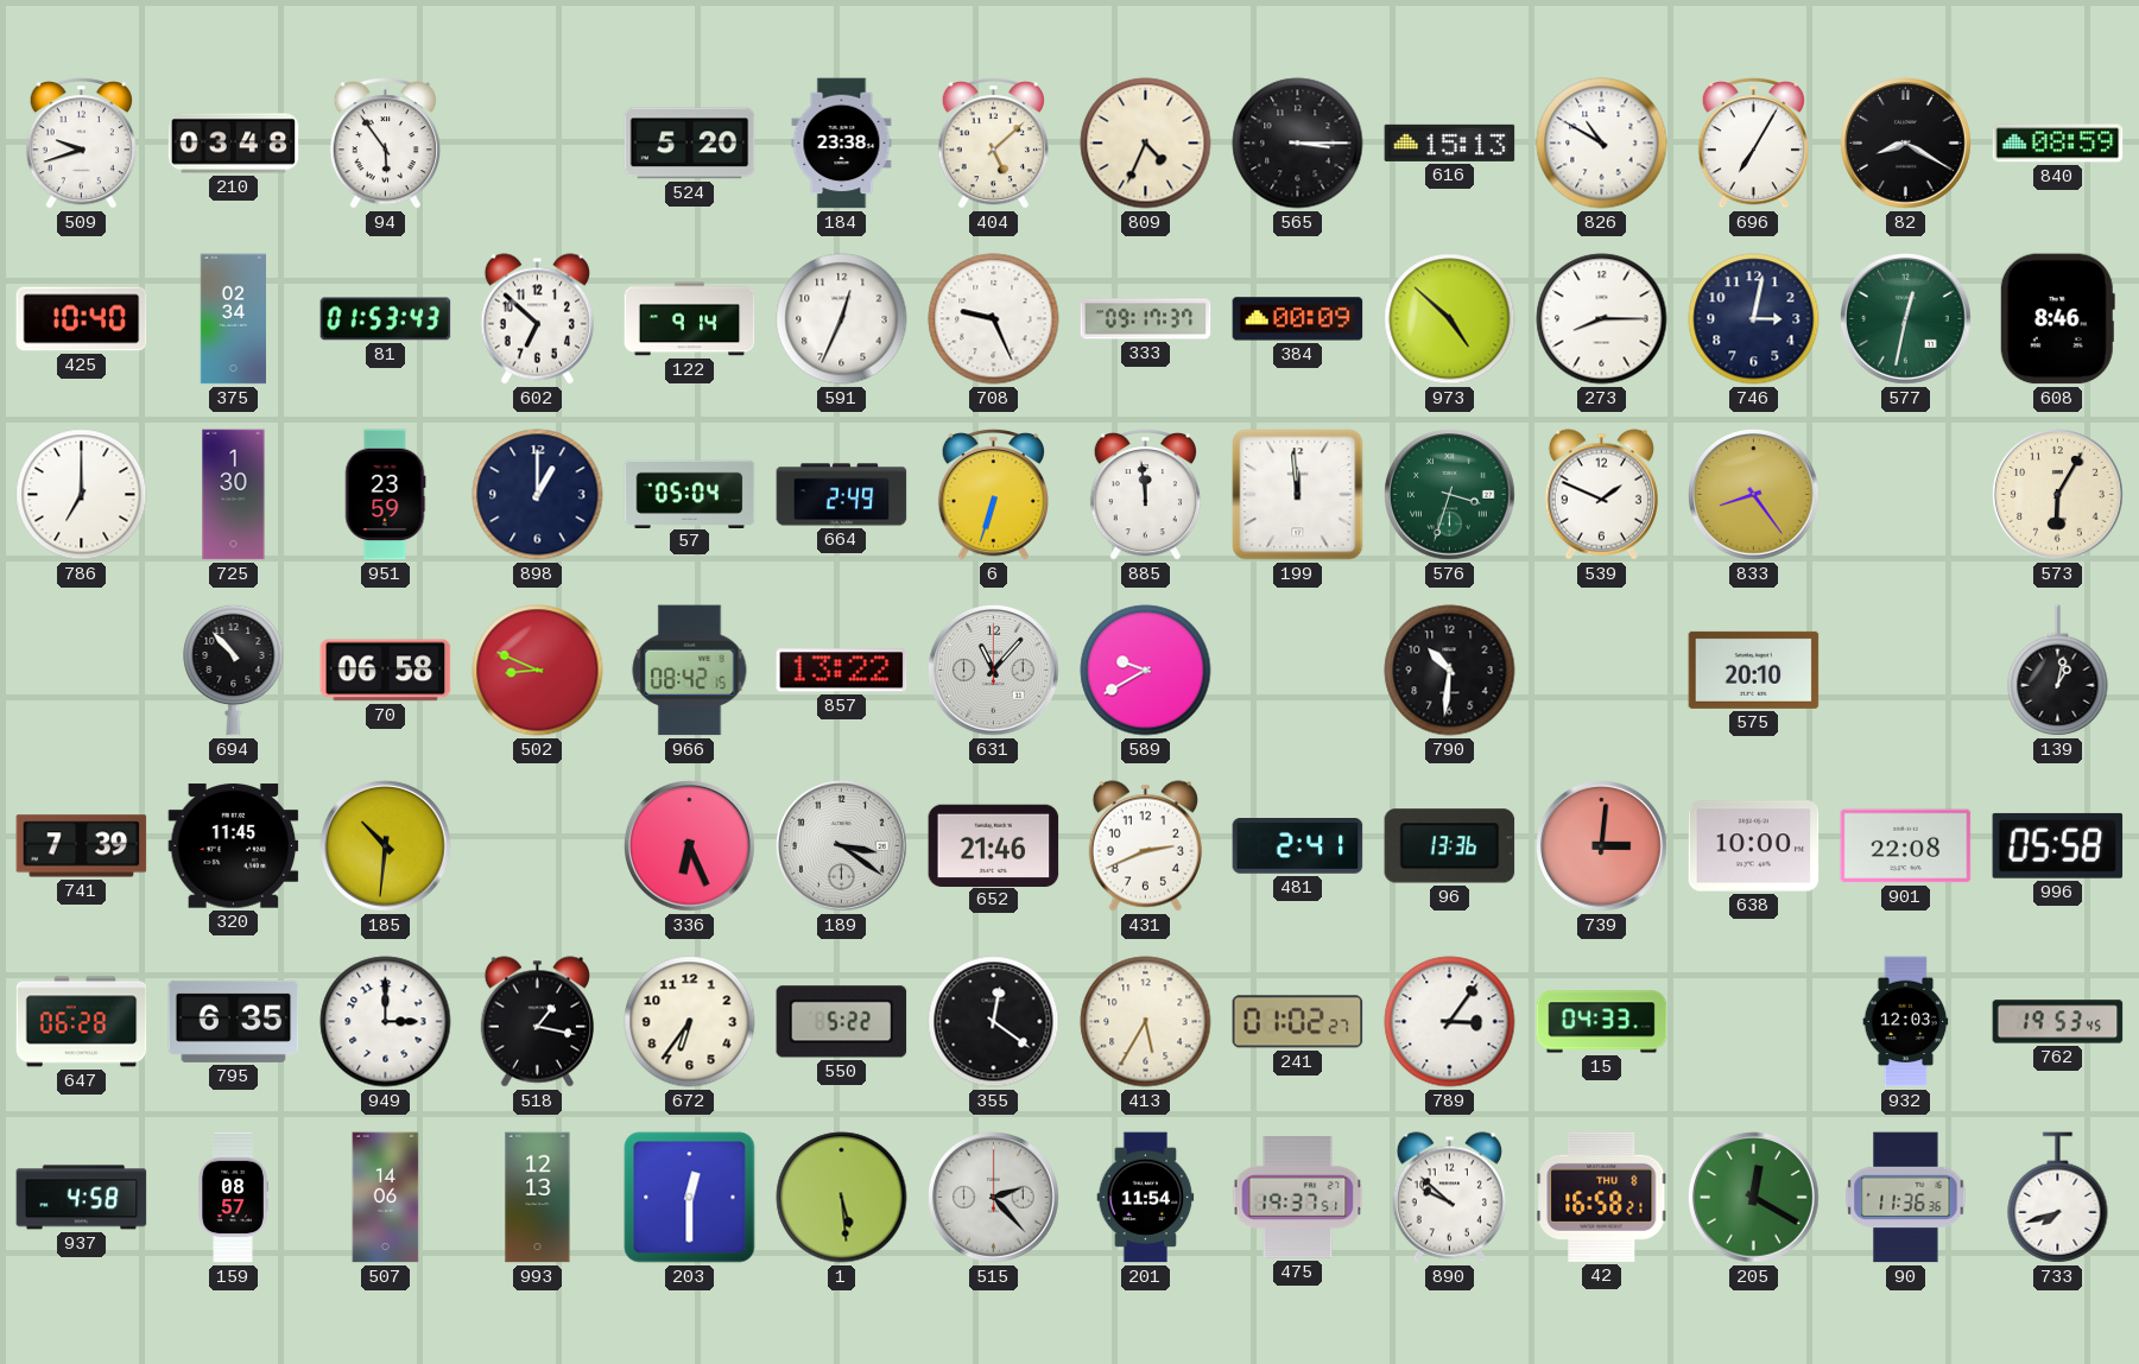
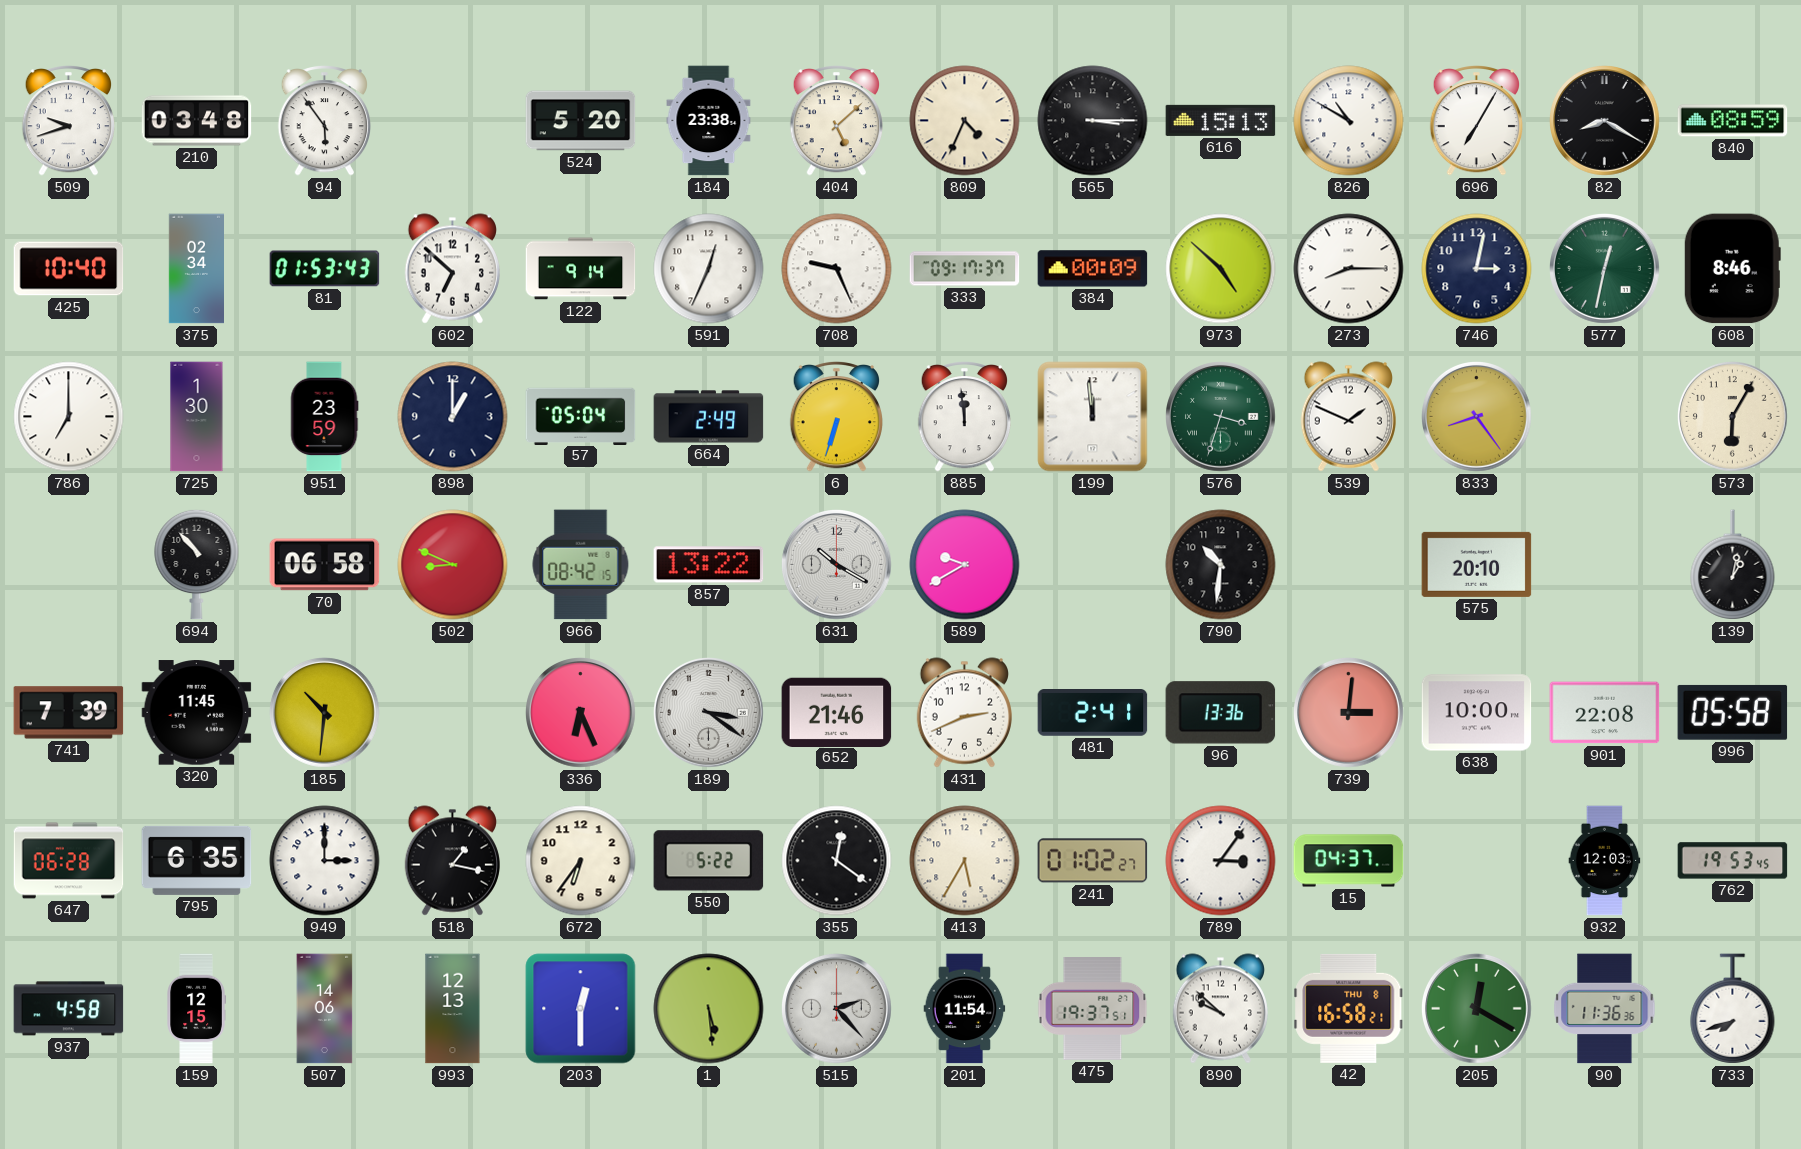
631: 11:07 -> 10:20
15: 04:33 -> 04:37
159: 08:57 -> 12:15
